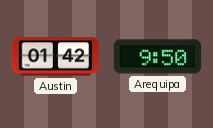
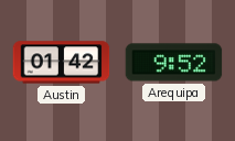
Arequipa: 9:50 -> 9:52
